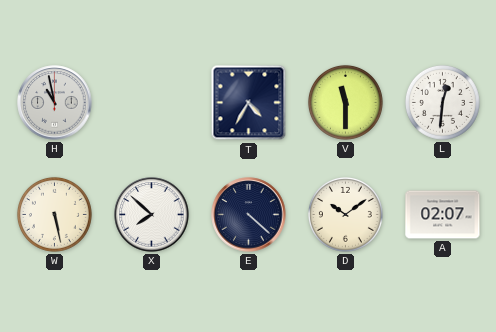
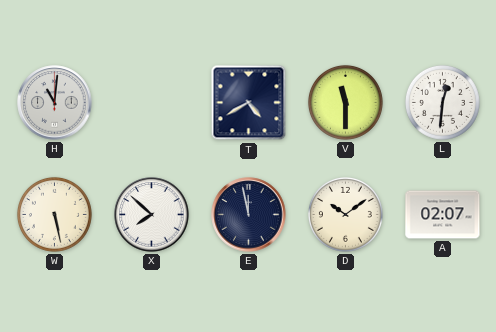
H: 10:58 -> 11:01
T: 4:35 -> 4:40
E: 4:22 -> 11:58
